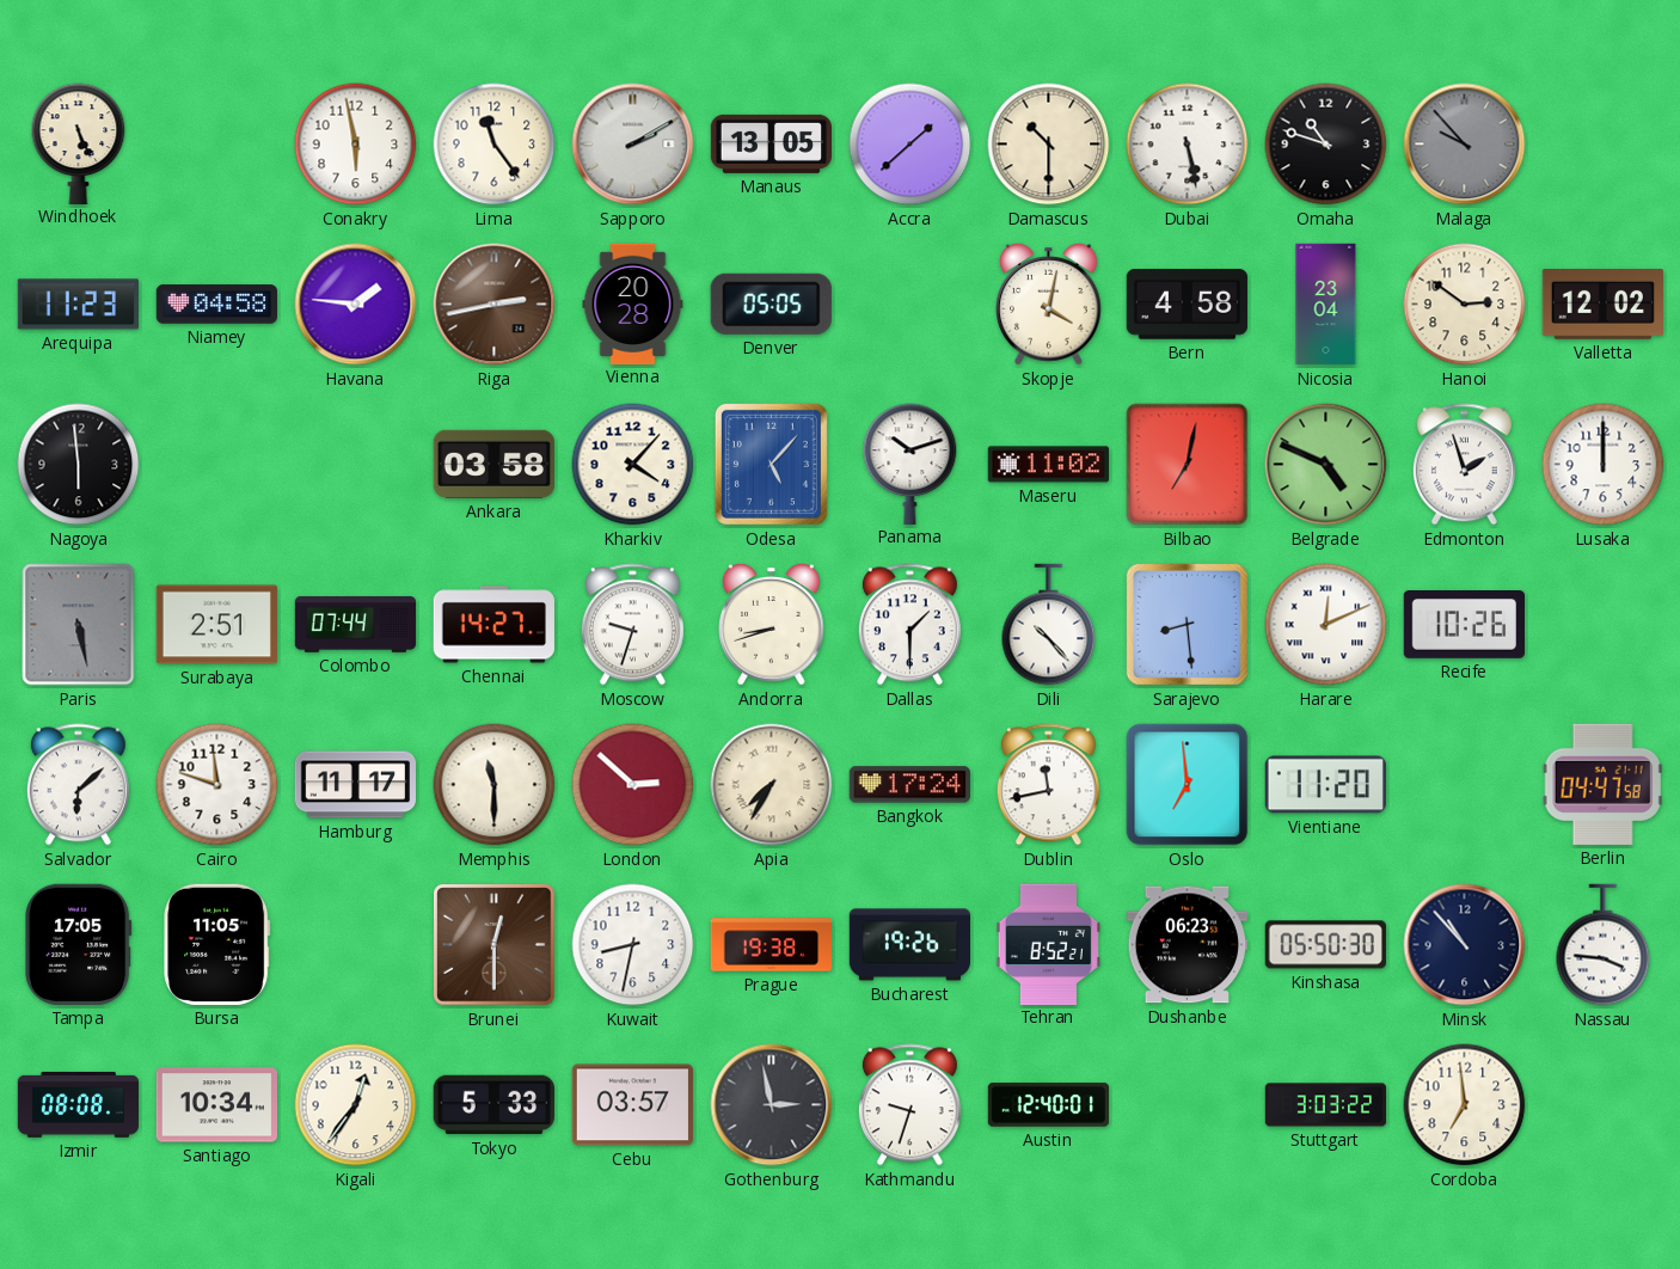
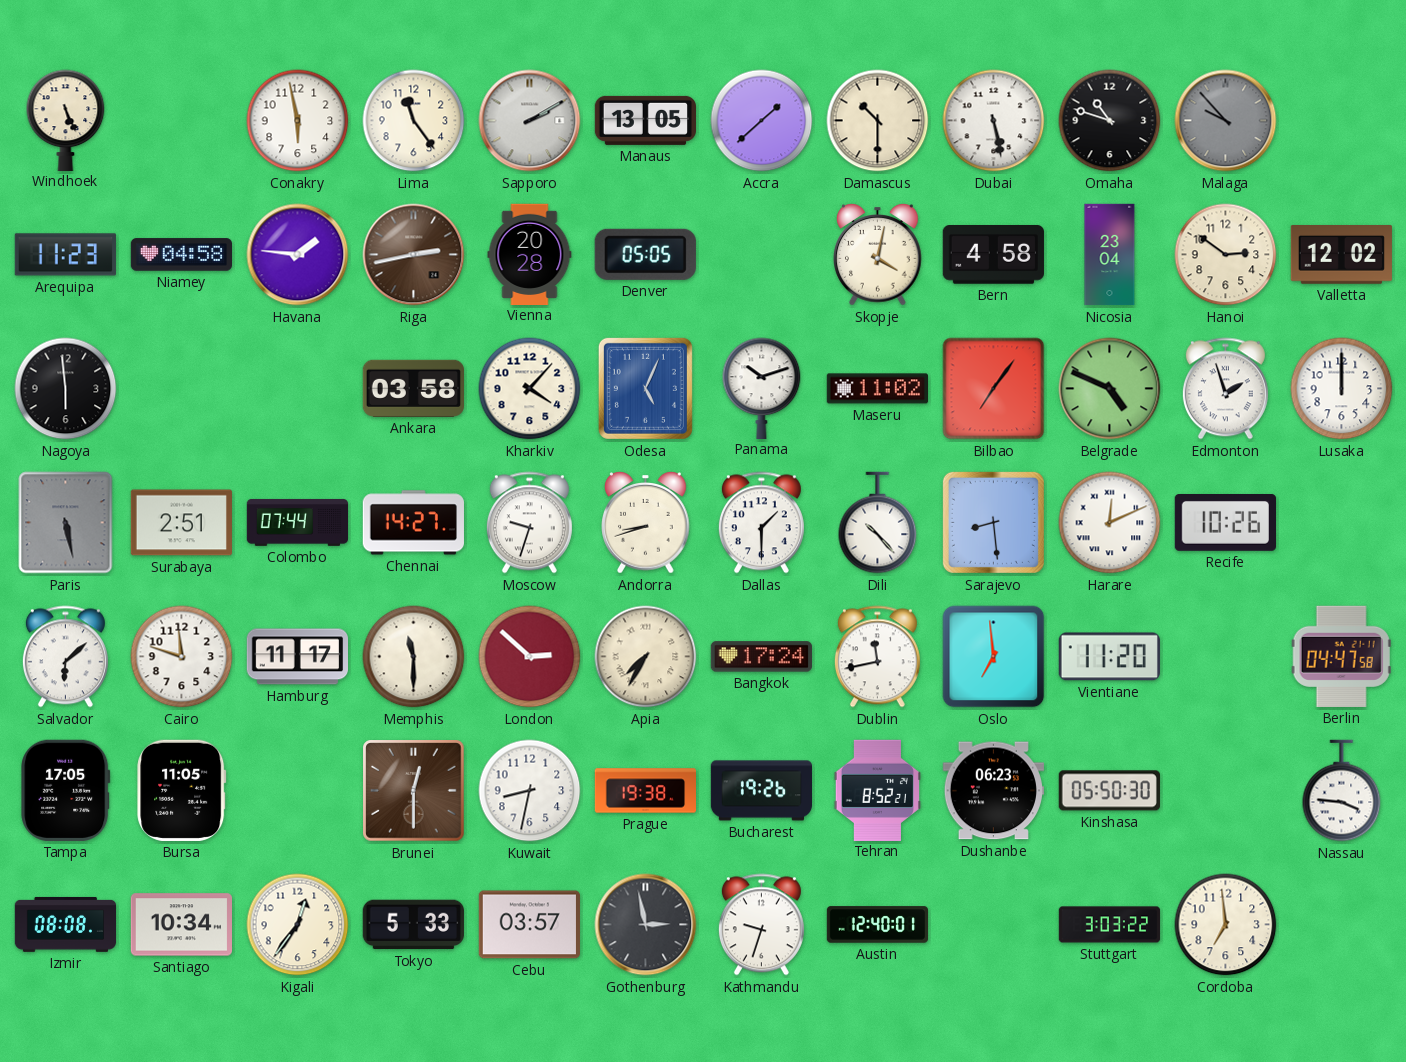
Odesa: 5:07 -> 5:04
Bilbao: 7:02 -> 7:06
Minsk: 10:53 -> none
